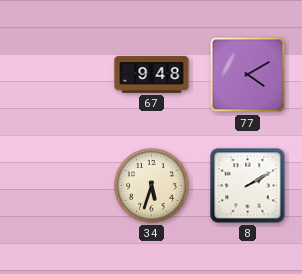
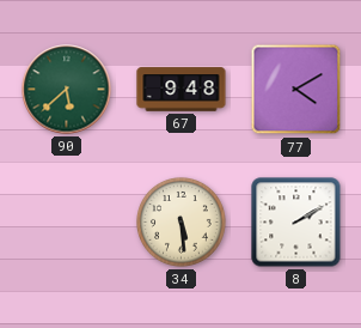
90: none -> 5:38
34: 5:33 -> 5:29
